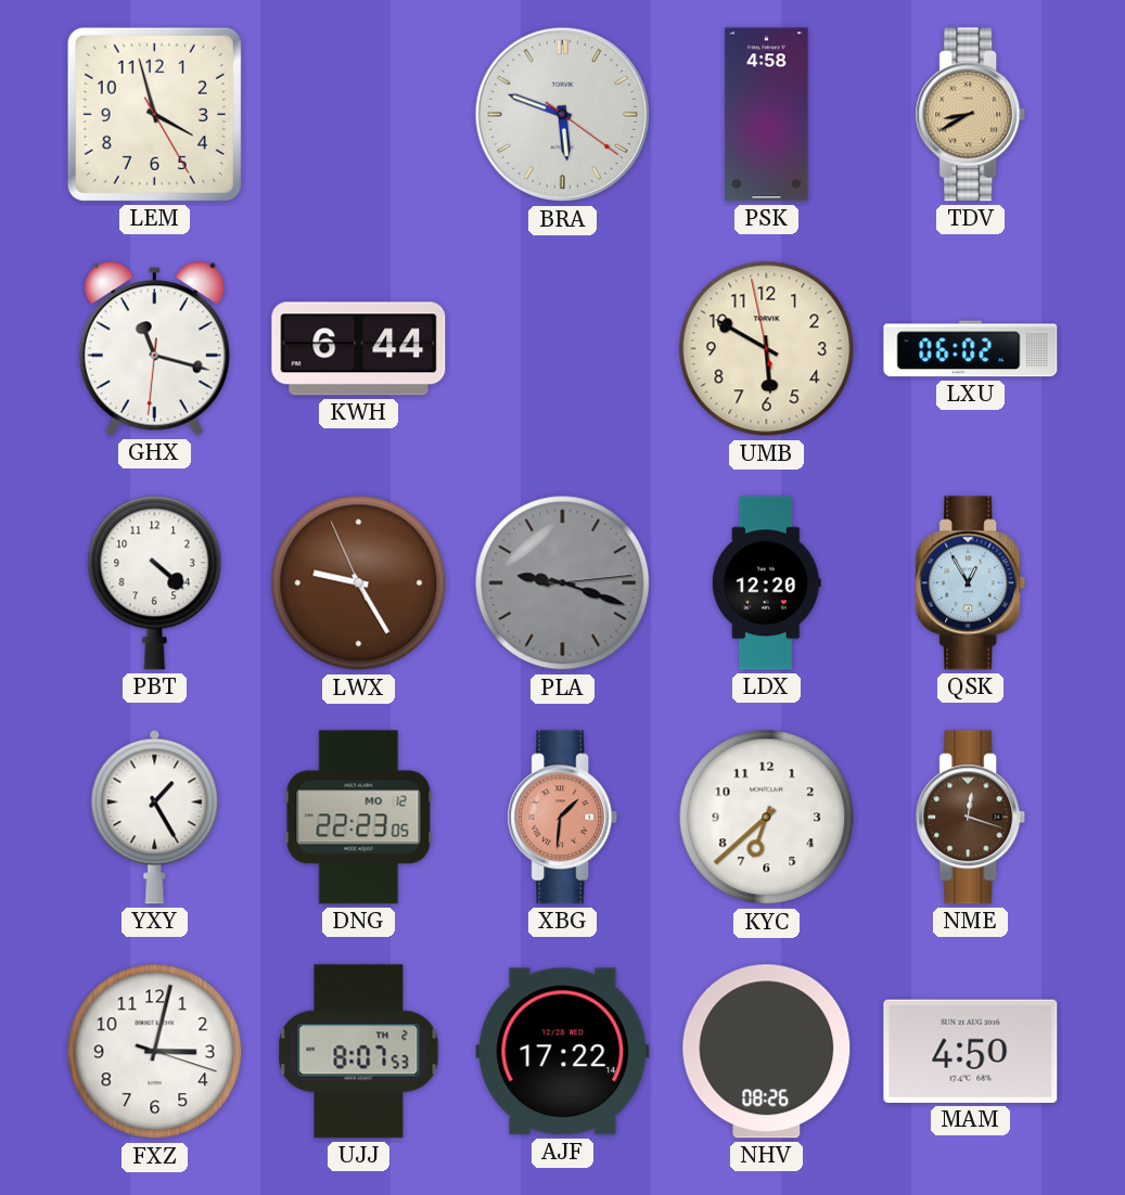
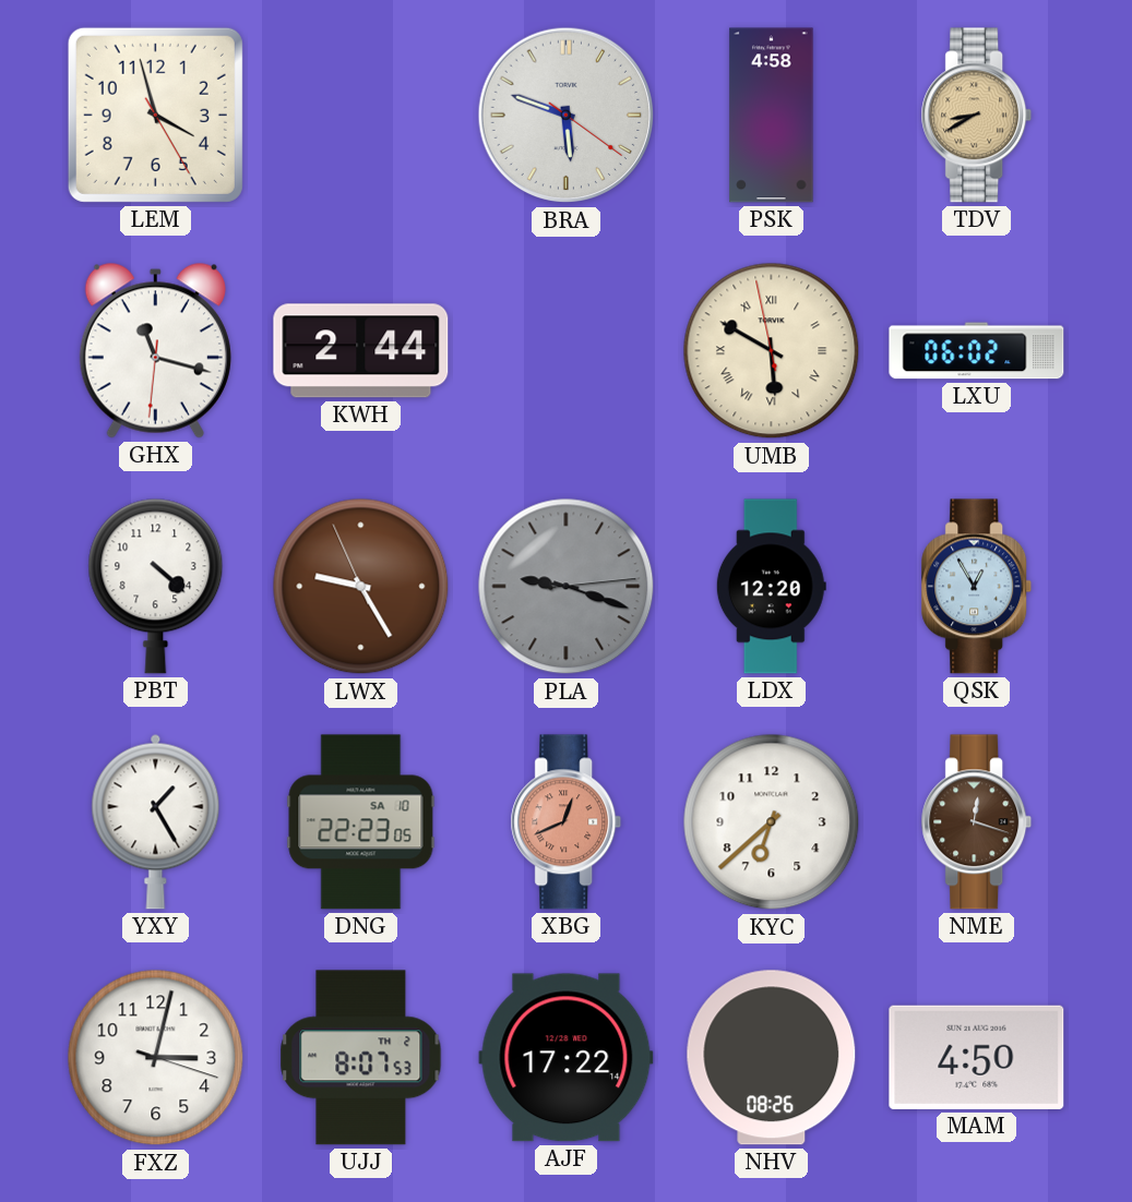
KWH: 6:44 -> 2:44
UMB numerals: Arabic -> Roman
DNG date: MO 12 -> SA 10
XBG: 1:31 -> 12:41
